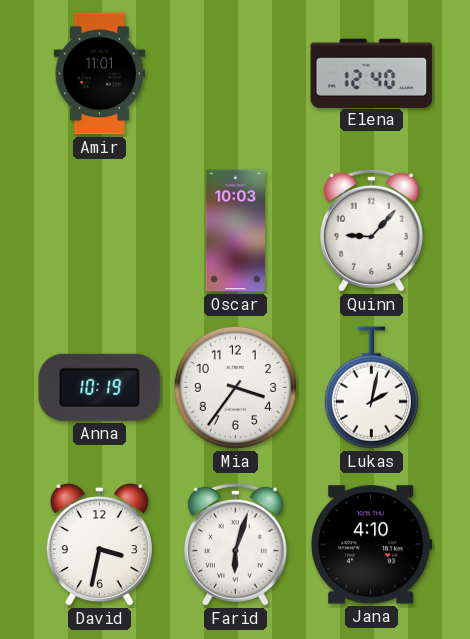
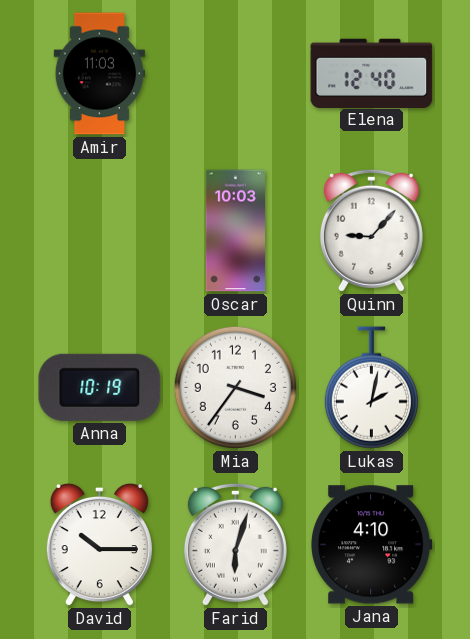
Amir: 11:01 -> 11:03
David: 3:32 -> 10:15
